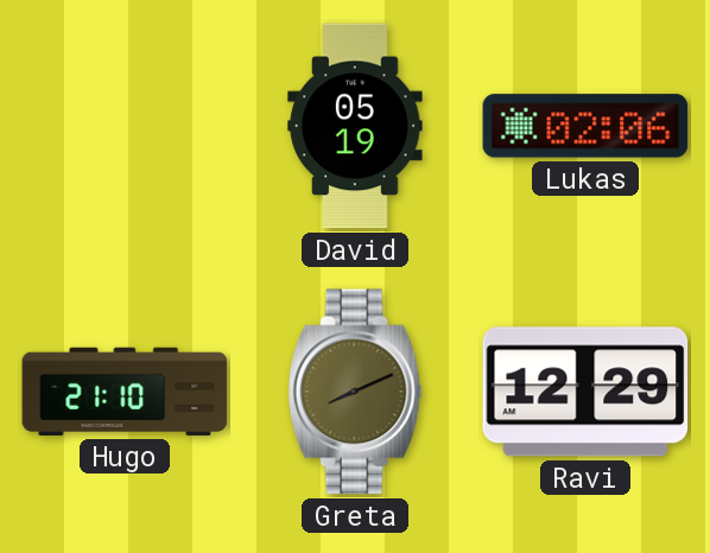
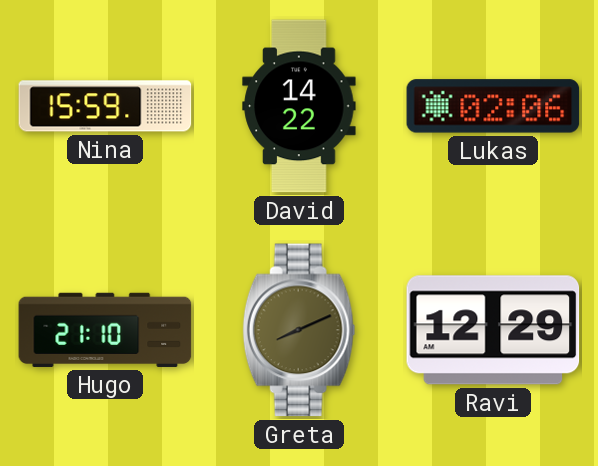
Nina: none -> 15:59
David: 05:19 -> 14:22
